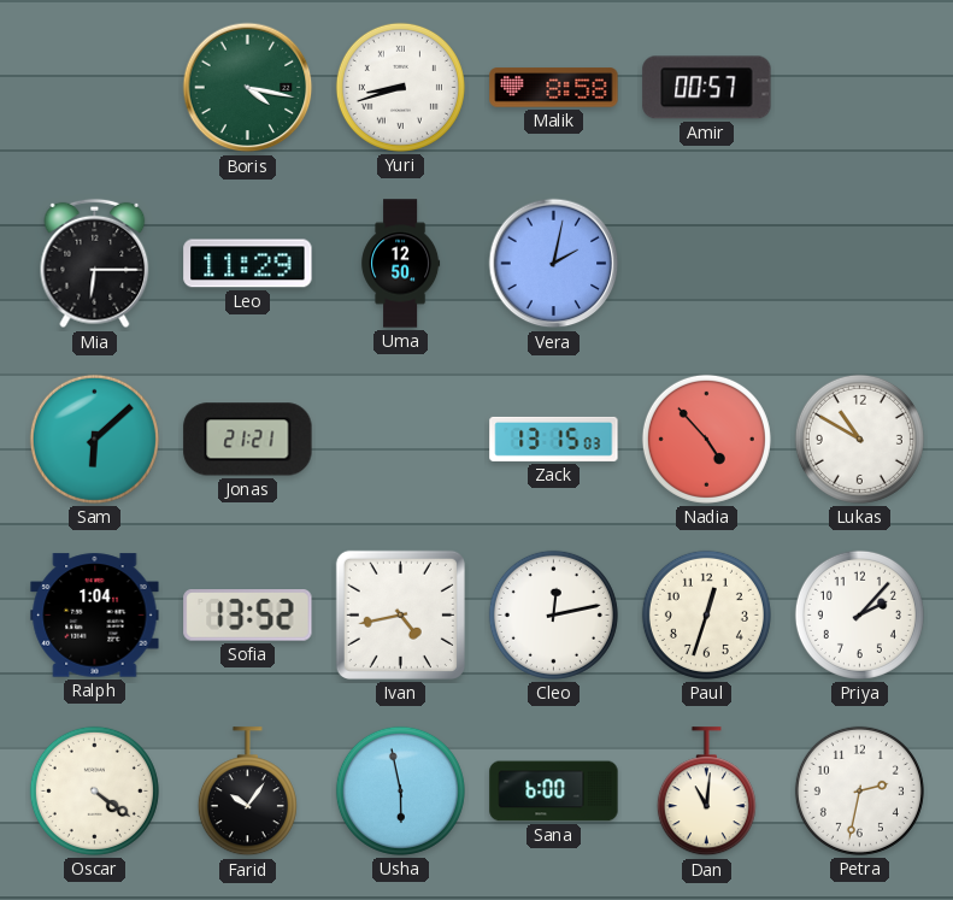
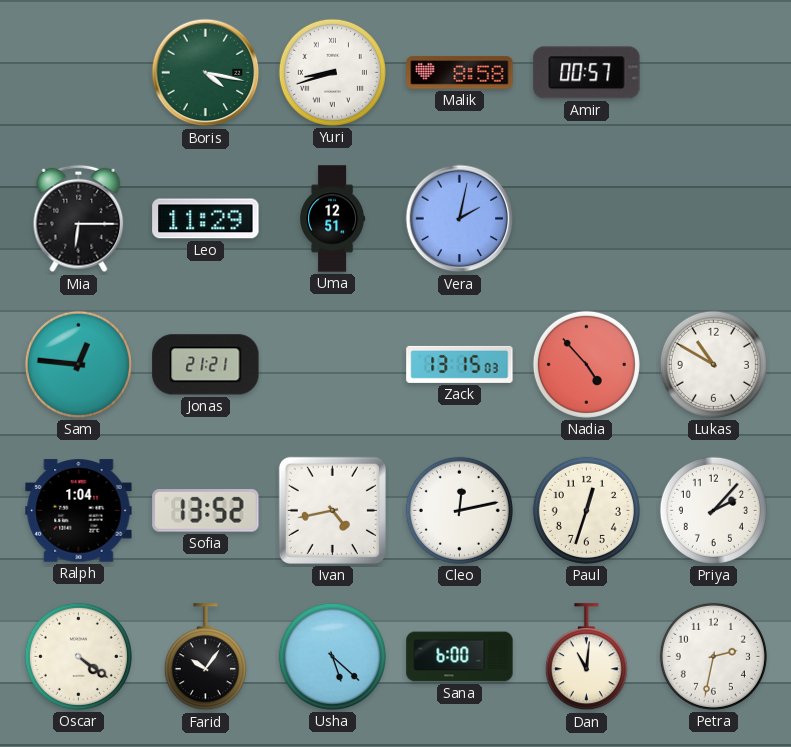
Uma: 12:50 -> 12:51
Sam: 6:08 -> 12:46
Usha: 5:58 -> 5:22
